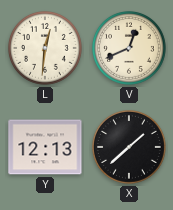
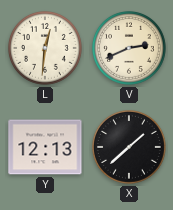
V: 12:41 -> 2:41
